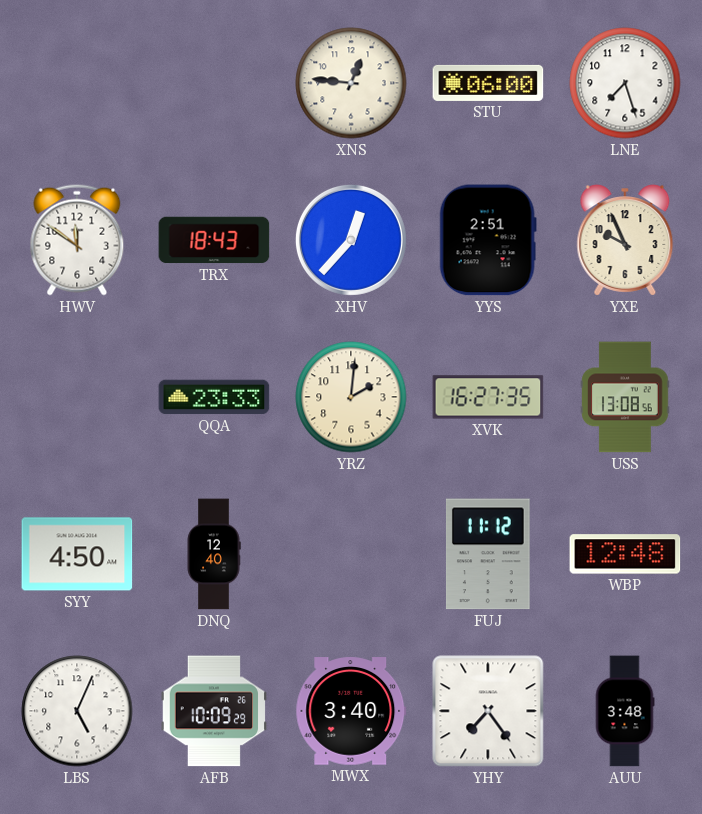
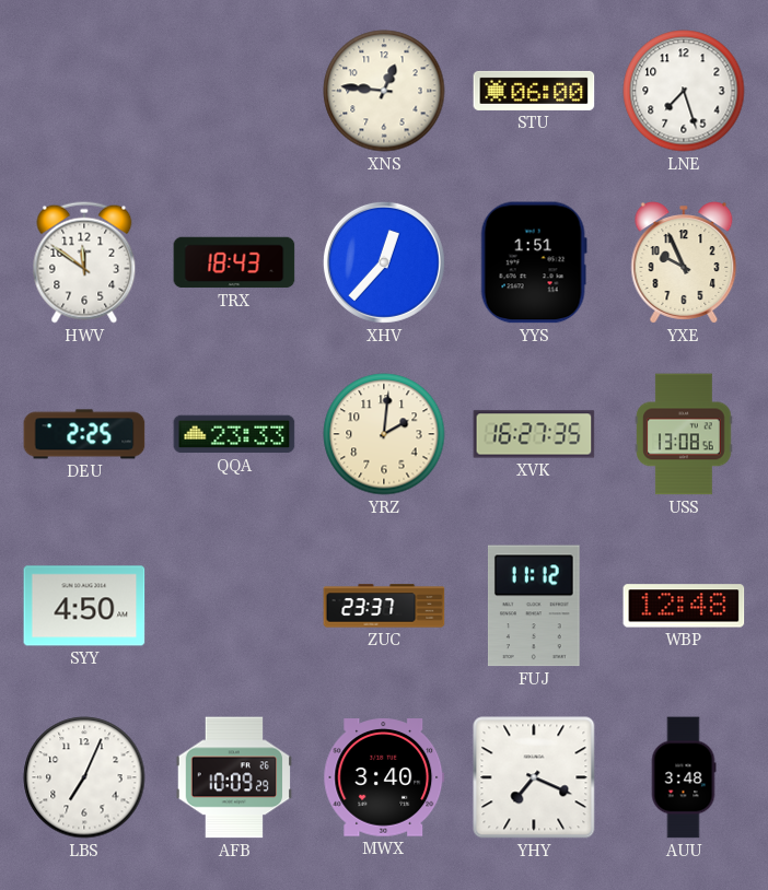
YYS: 2:51 -> 1:51
DEU: none -> 2:25
DNQ: 12:40 -> none
ZUC: none -> 23:37
LBS: 5:04 -> 7:04
YHY: 7:24 -> 7:19
